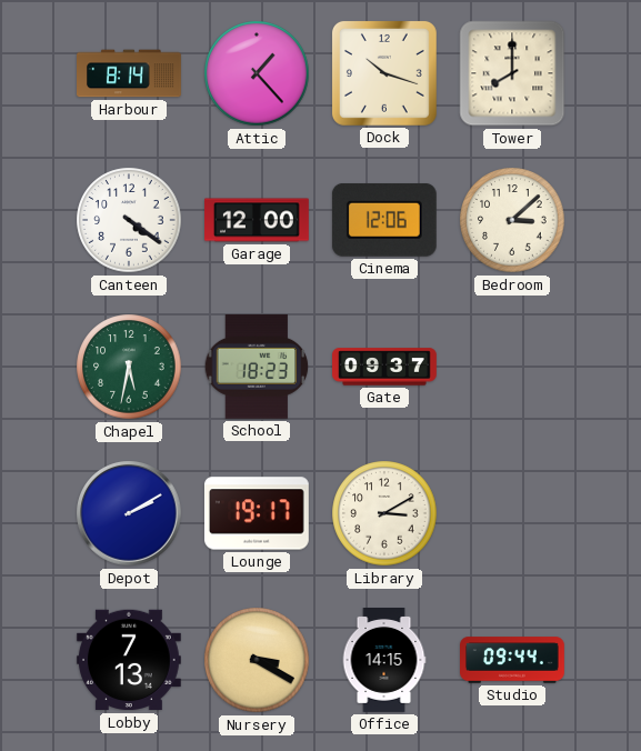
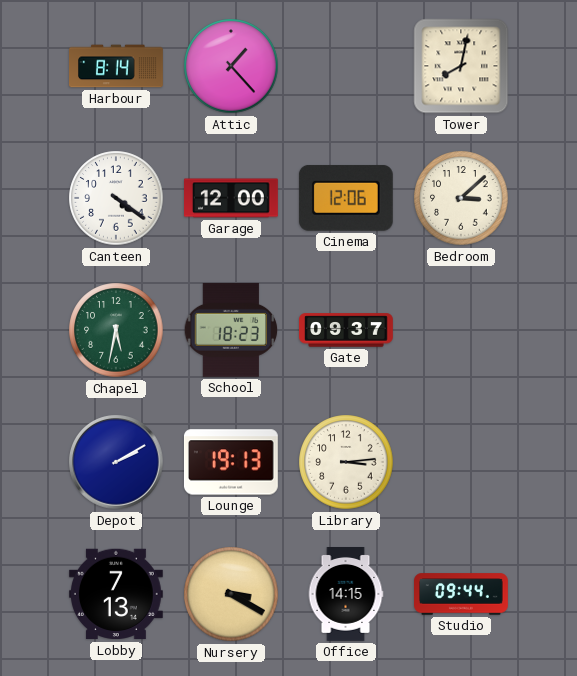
Dock: 10:18 -> none
Tower: 8:00 -> 8:02
Lounge: 19:17 -> 19:13
Library: 3:10 -> 3:14
